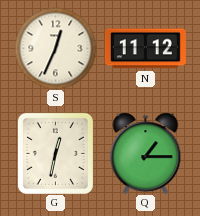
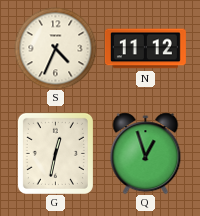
S: 12:34 -> 4:34
Q: 1:15 -> 12:57
